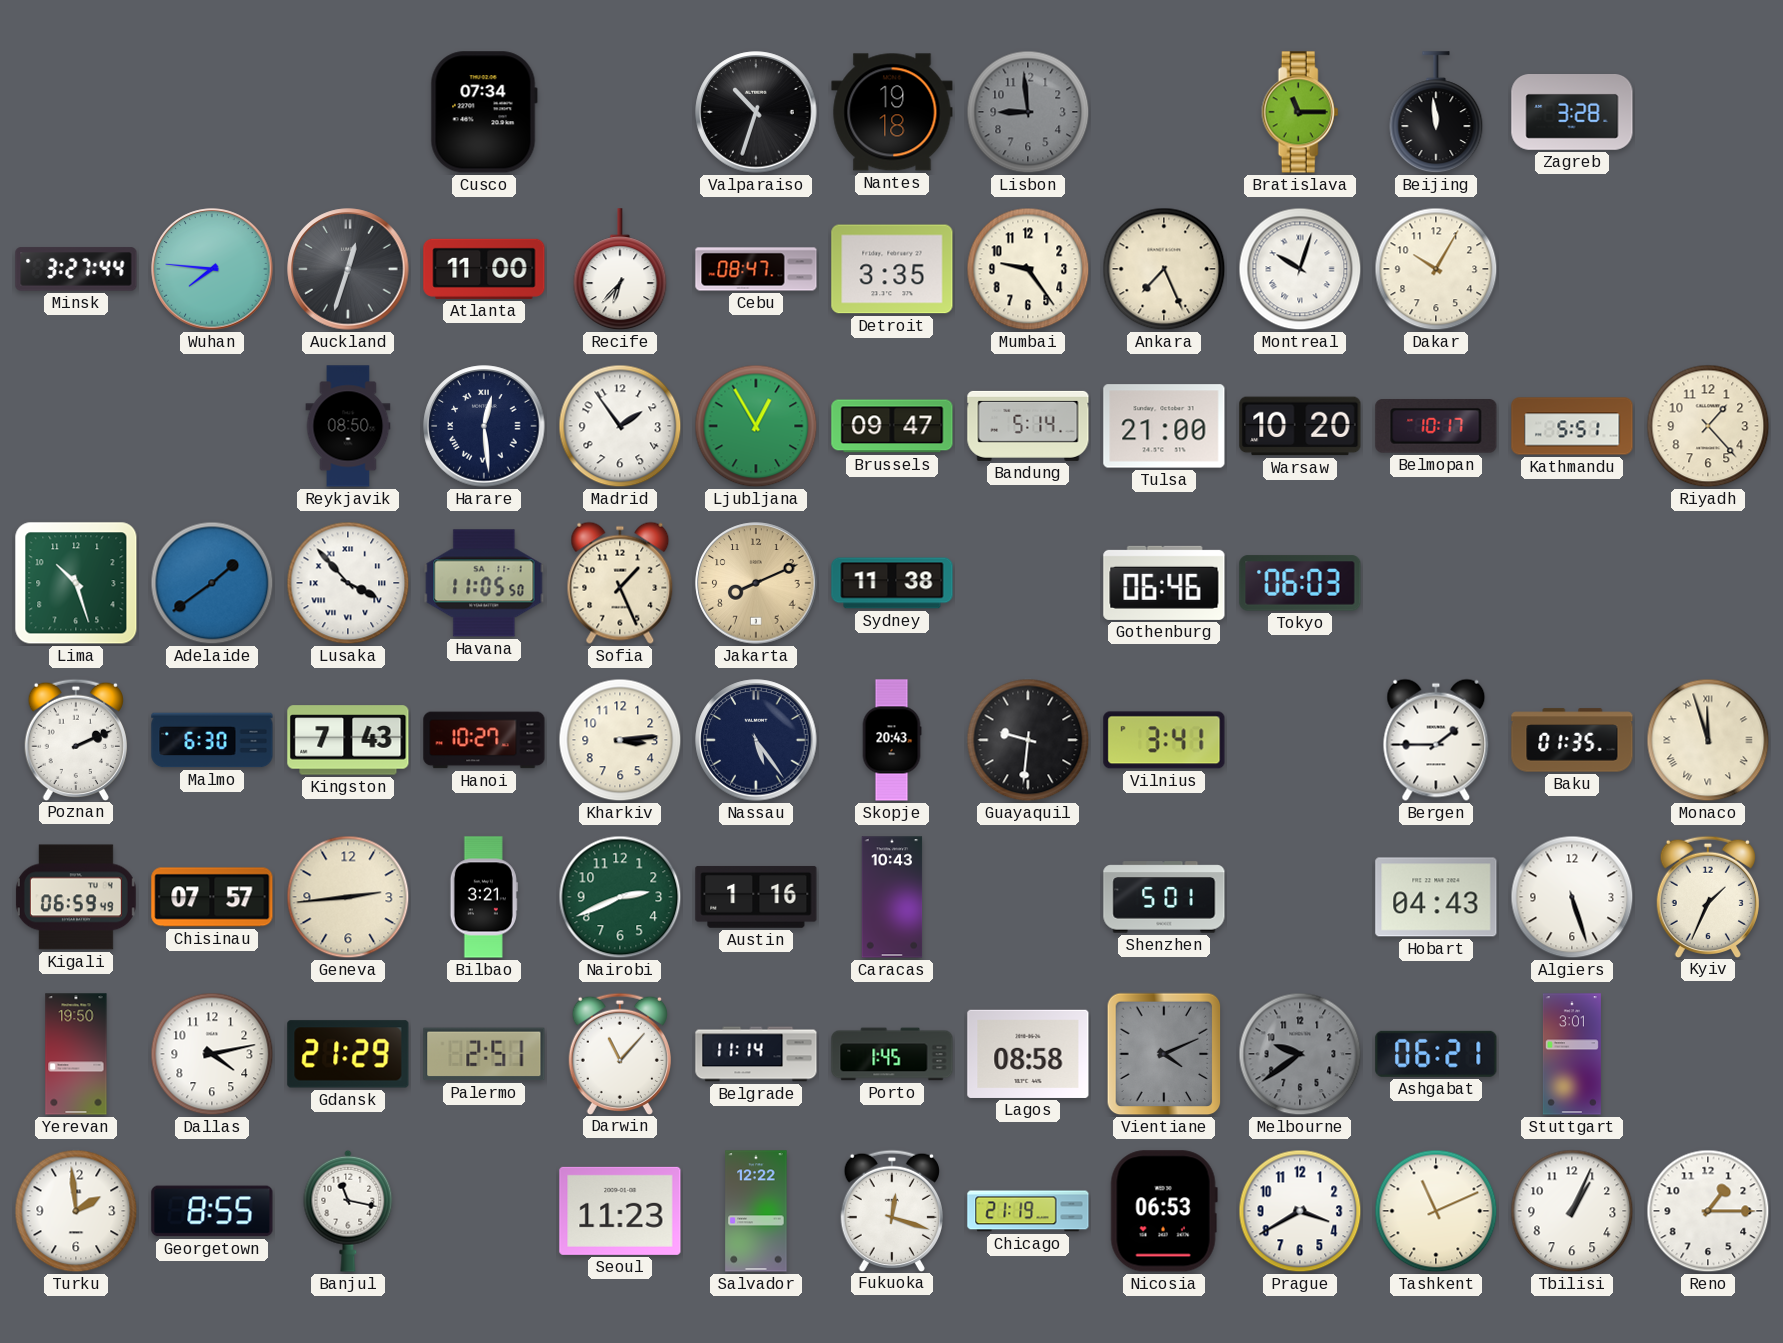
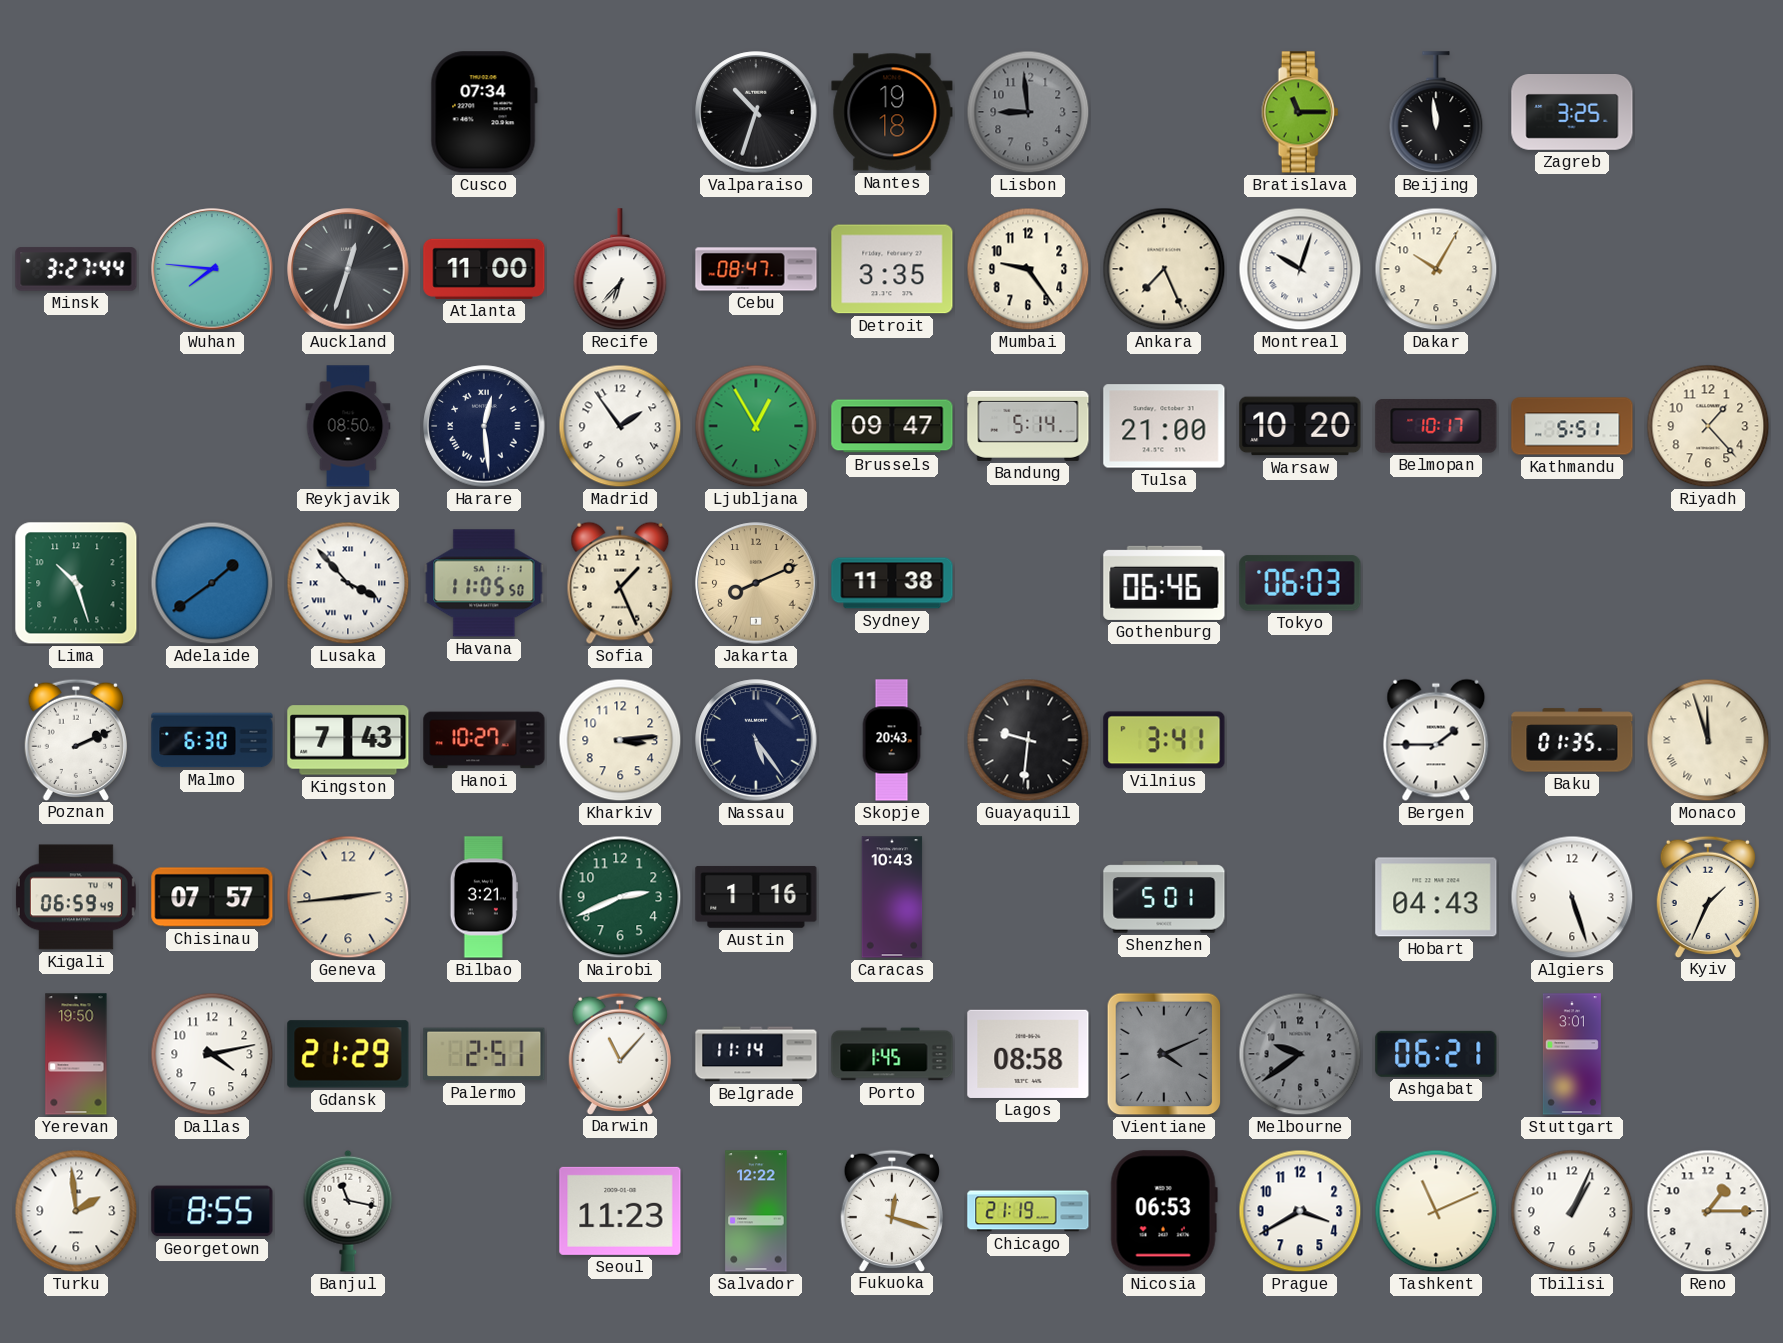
Zagreb: 3:28 -> 3:25
